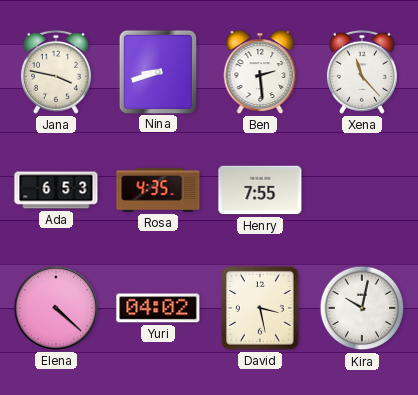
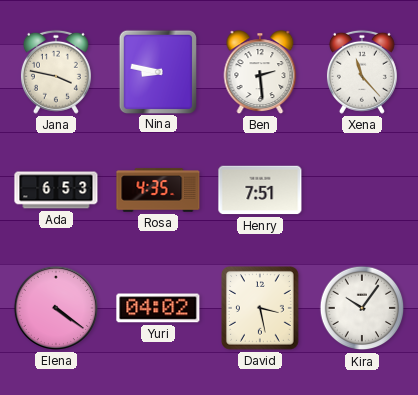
Nina: 8:42 -> 8:47
Henry: 7:55 -> 7:51
Elena: 4:22 -> 4:21
Kira: 10:02 -> 10:06
